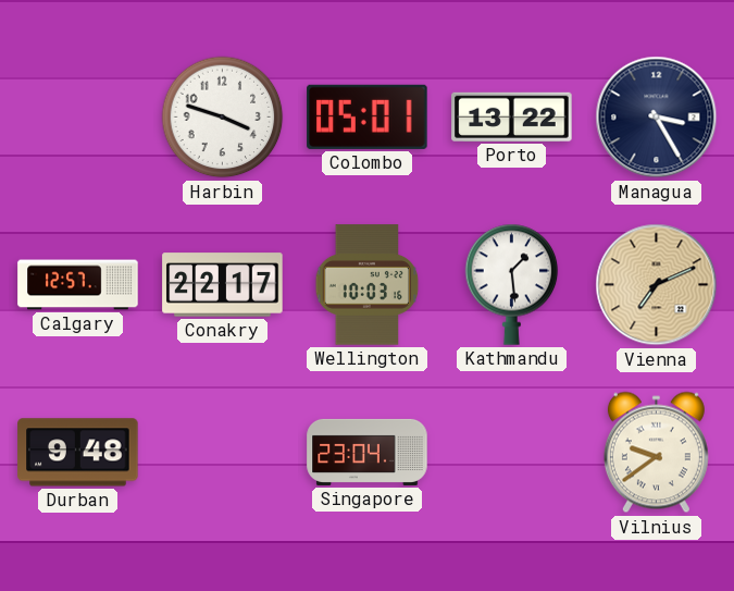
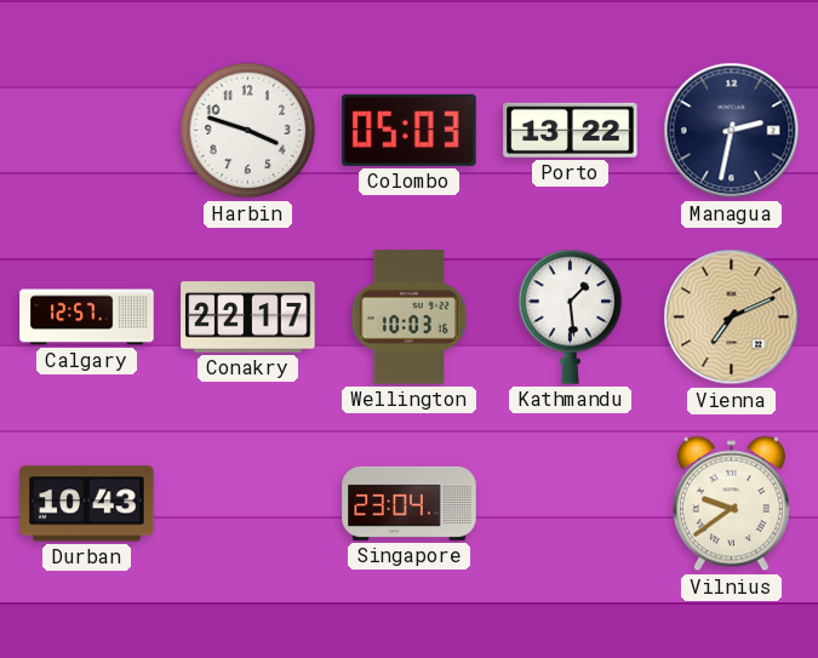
Colombo: 05:01 -> 05:03
Managua: 3:25 -> 2:32
Durban: 9:48 -> 10:43
